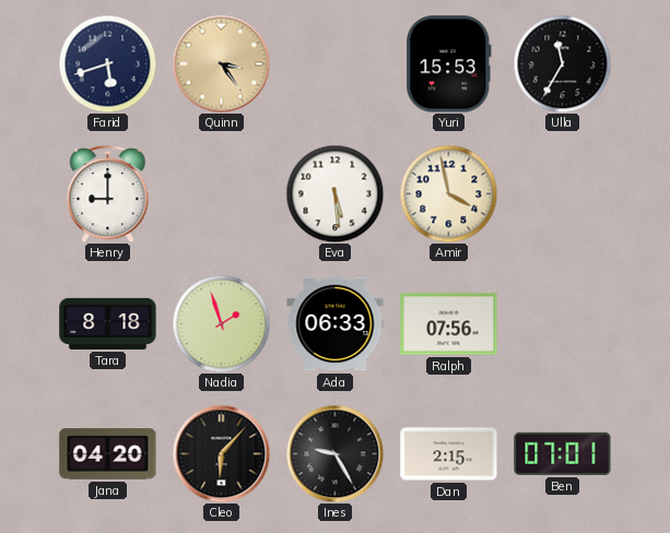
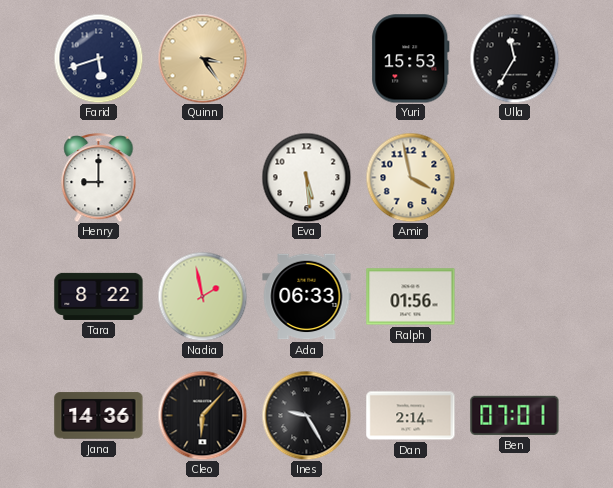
Tara: 8:18 -> 8:22
Nadia: 1:57 -> 1:58
Ralph: 07:56 -> 01:56
Jana: 04:20 -> 14:36
Dan: 2:15 -> 2:14
